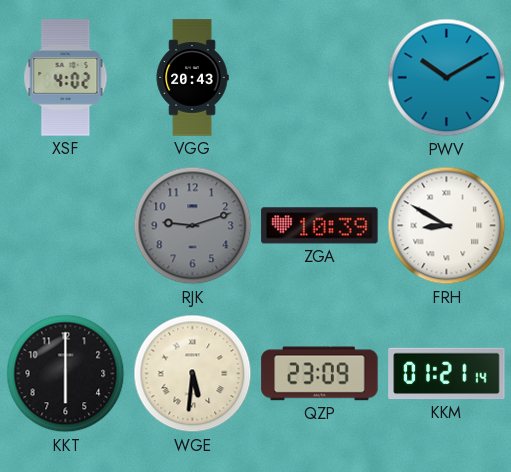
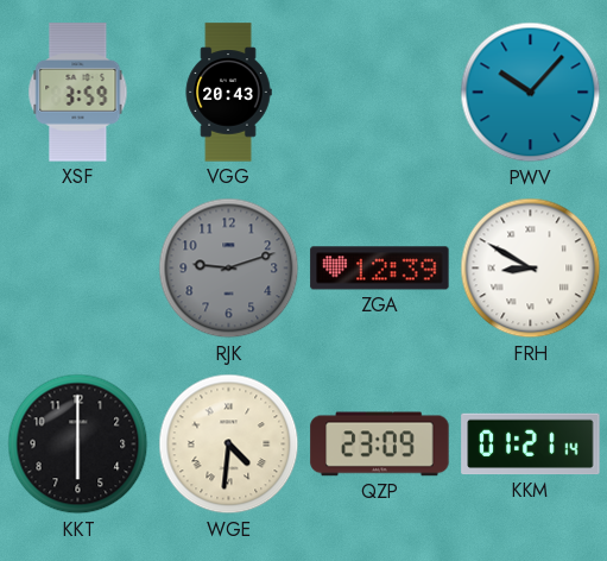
XSF: 4:02 -> 3:59
PWV: 10:10 -> 10:07
ZGA: 10:39 -> 12:39
WGE: 5:31 -> 4:31
